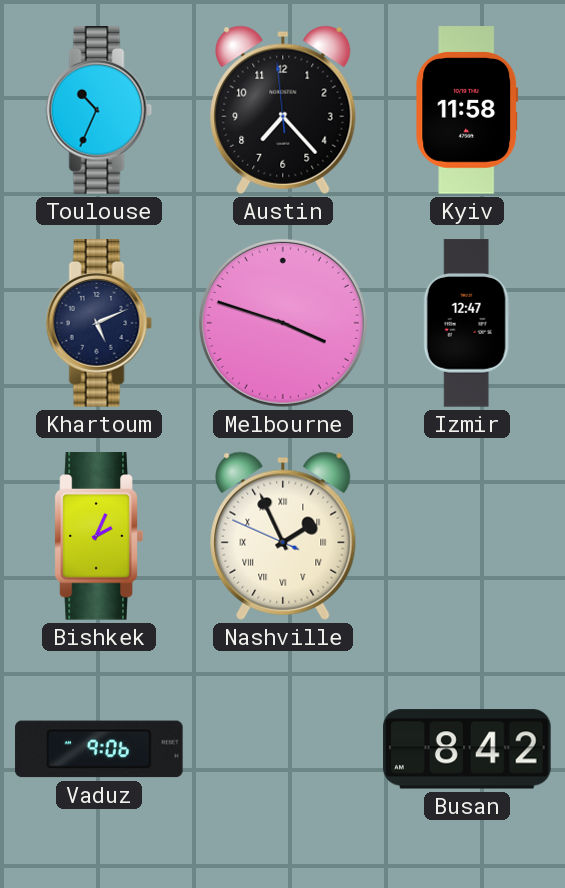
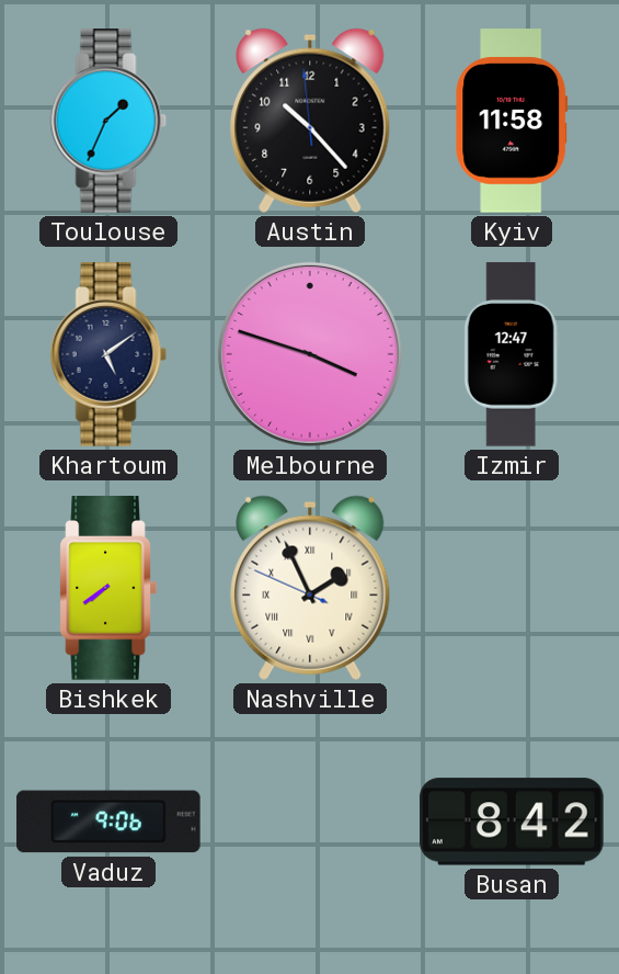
Toulouse: 10:34 -> 1:34
Austin: 7:22 -> 10:22
Khartoum: 5:11 -> 5:09
Bishkek: 2:04 -> 7:39
